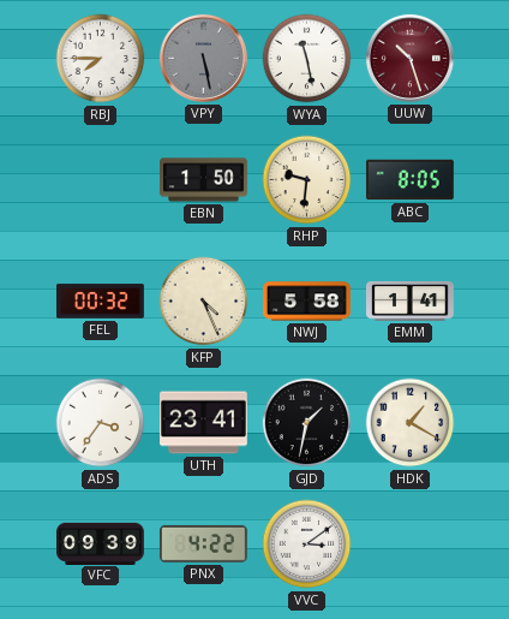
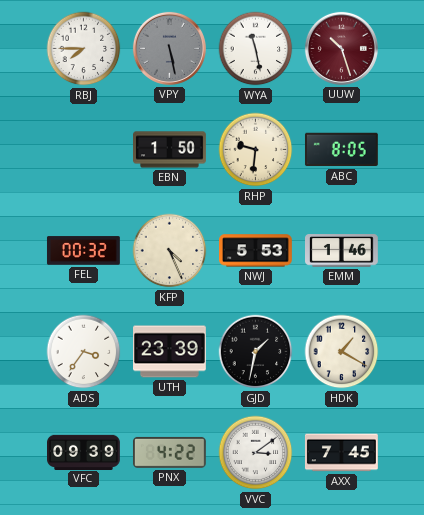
NWJ: 5:58 -> 5:53
EMM: 1:41 -> 1:46
UTH: 23:41 -> 23:39
AXX: none -> 7:45
